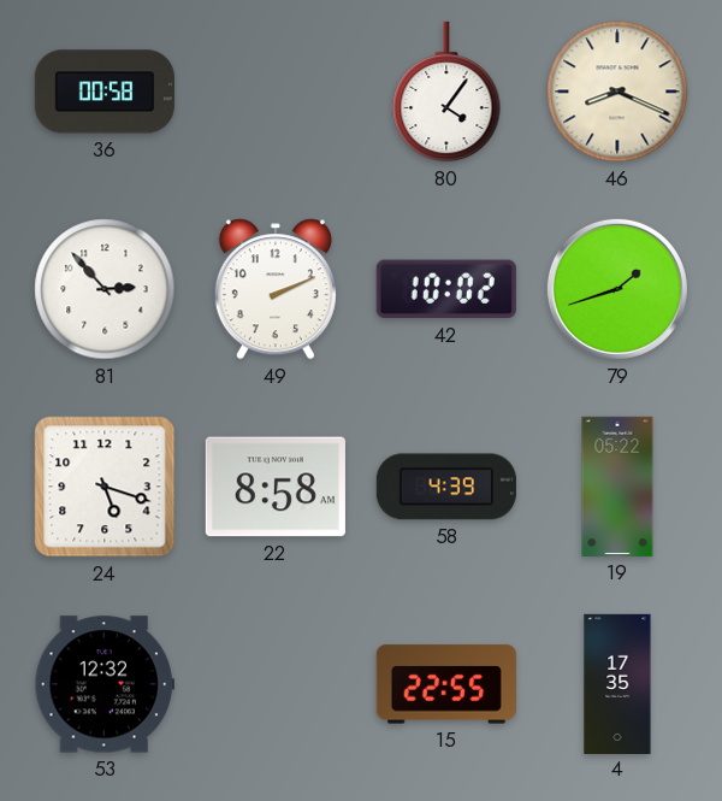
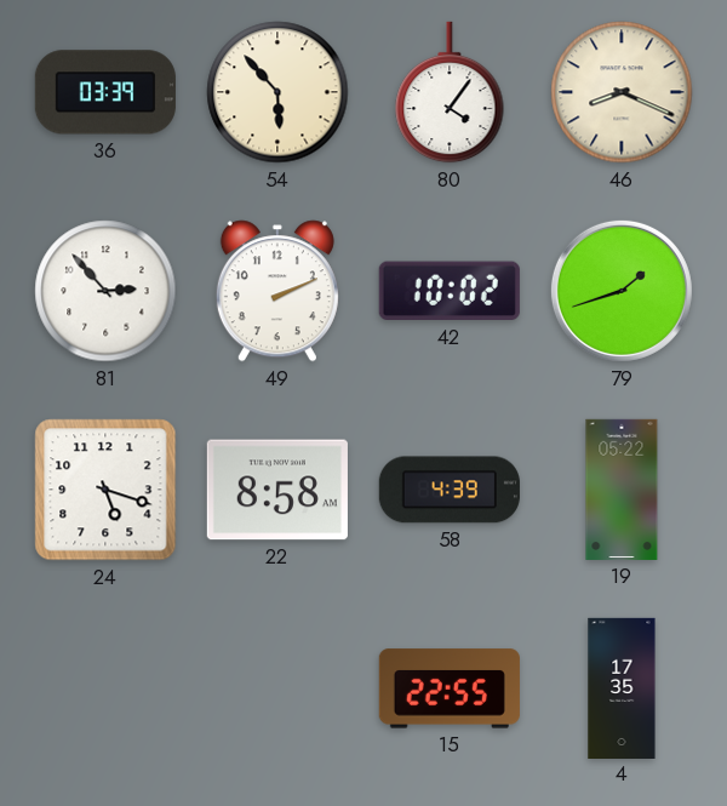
36: 00:58 -> 03:39
54: none -> 5:53
53: 12:32 -> none
